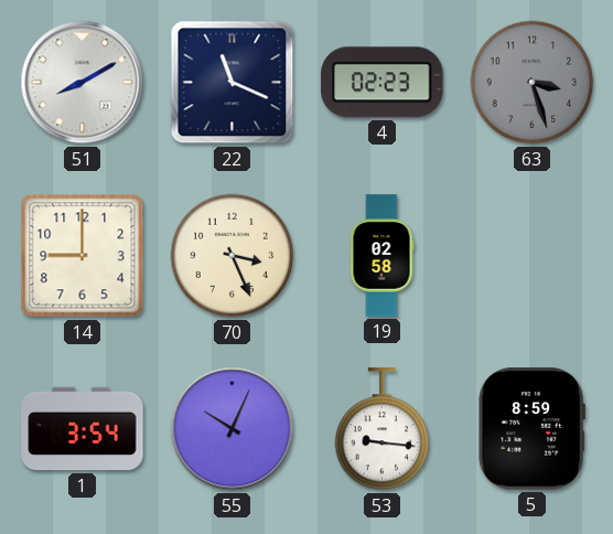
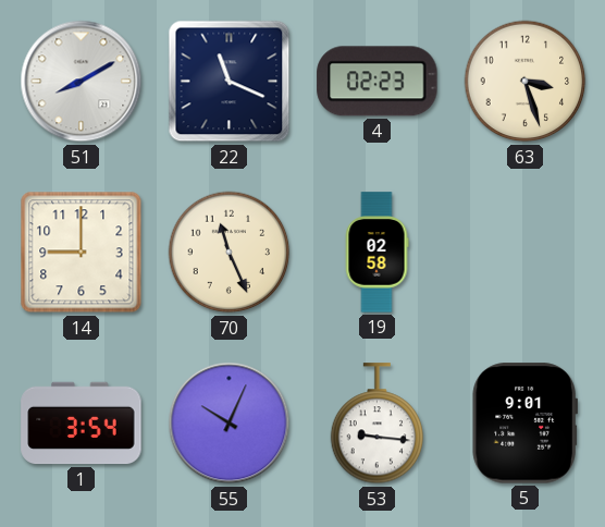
63 dial: grey -> cream
70: 3:26 -> 11:26
5: 8:59 -> 9:01
